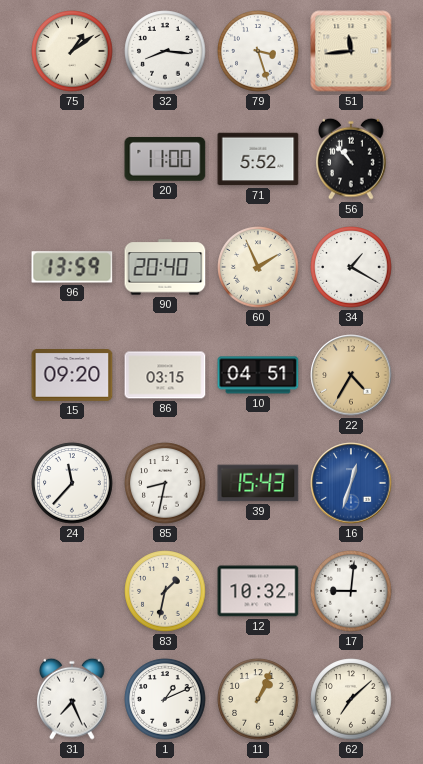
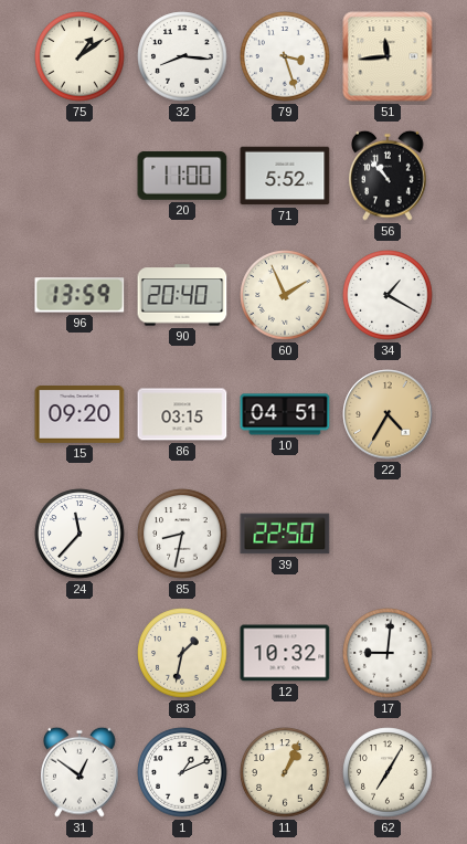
39: 15:43 -> 22:50
16: 12:33 -> none
31: 7:26 -> 12:51
62: 7:08 -> 7:05
